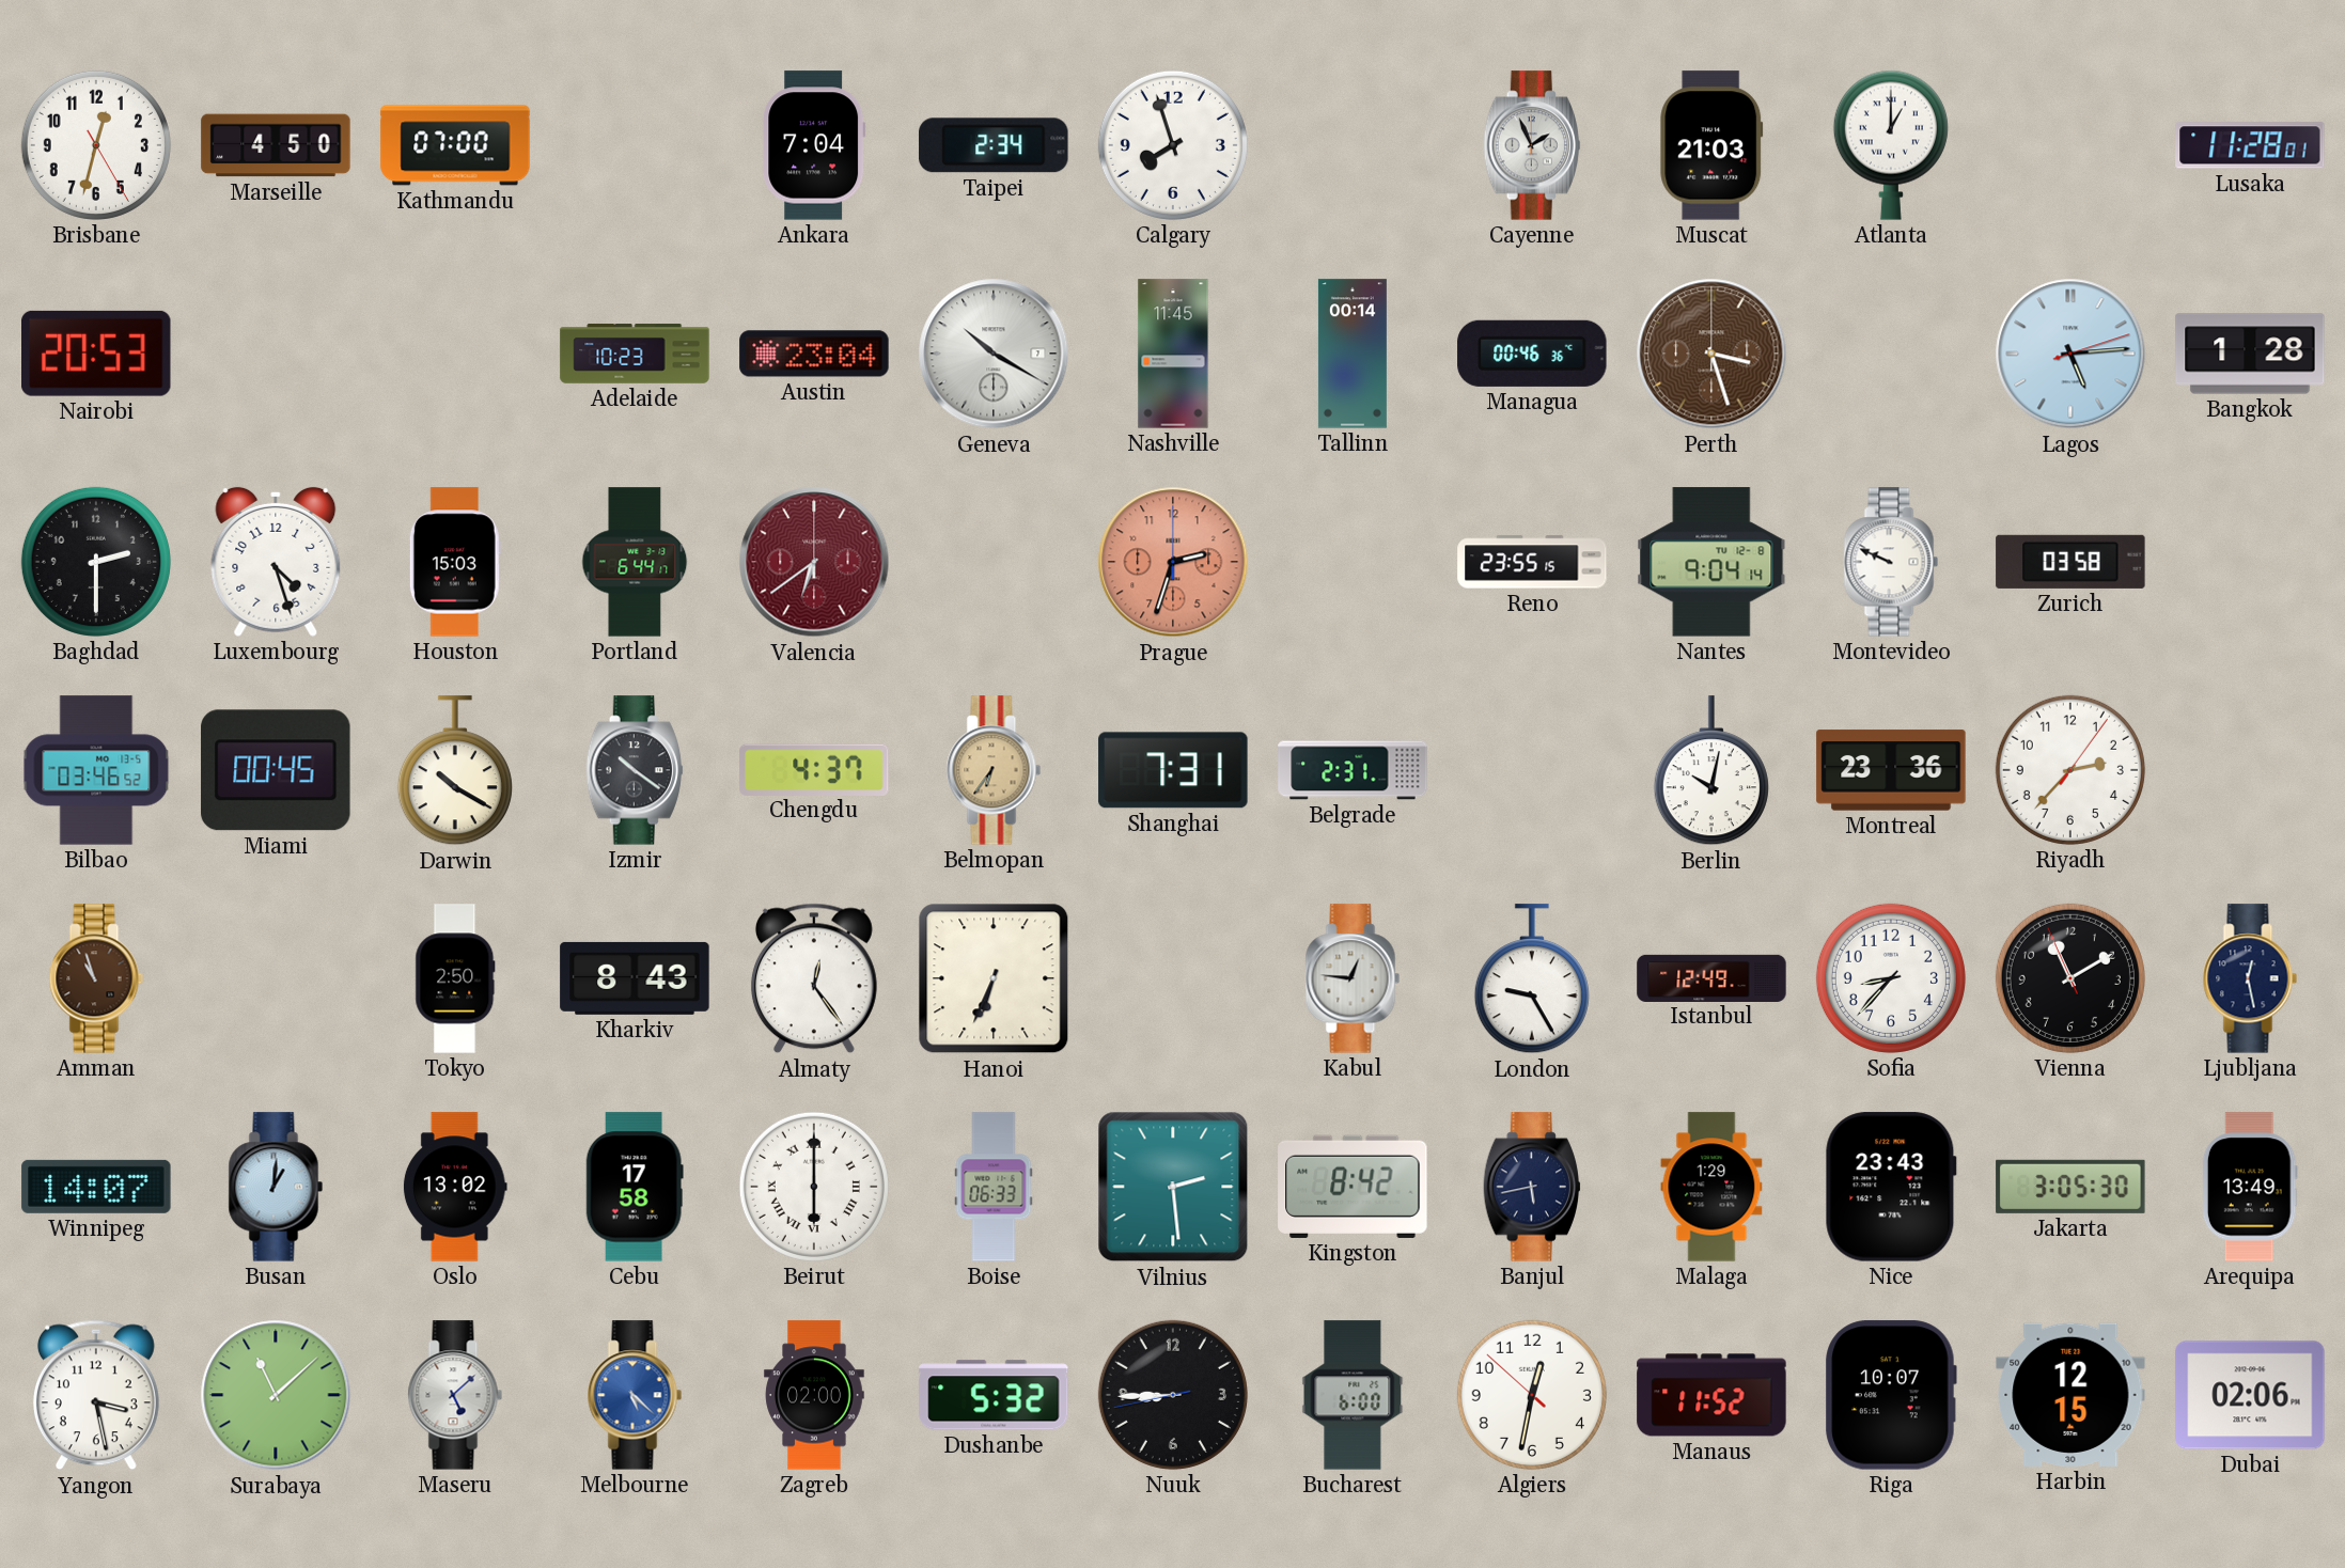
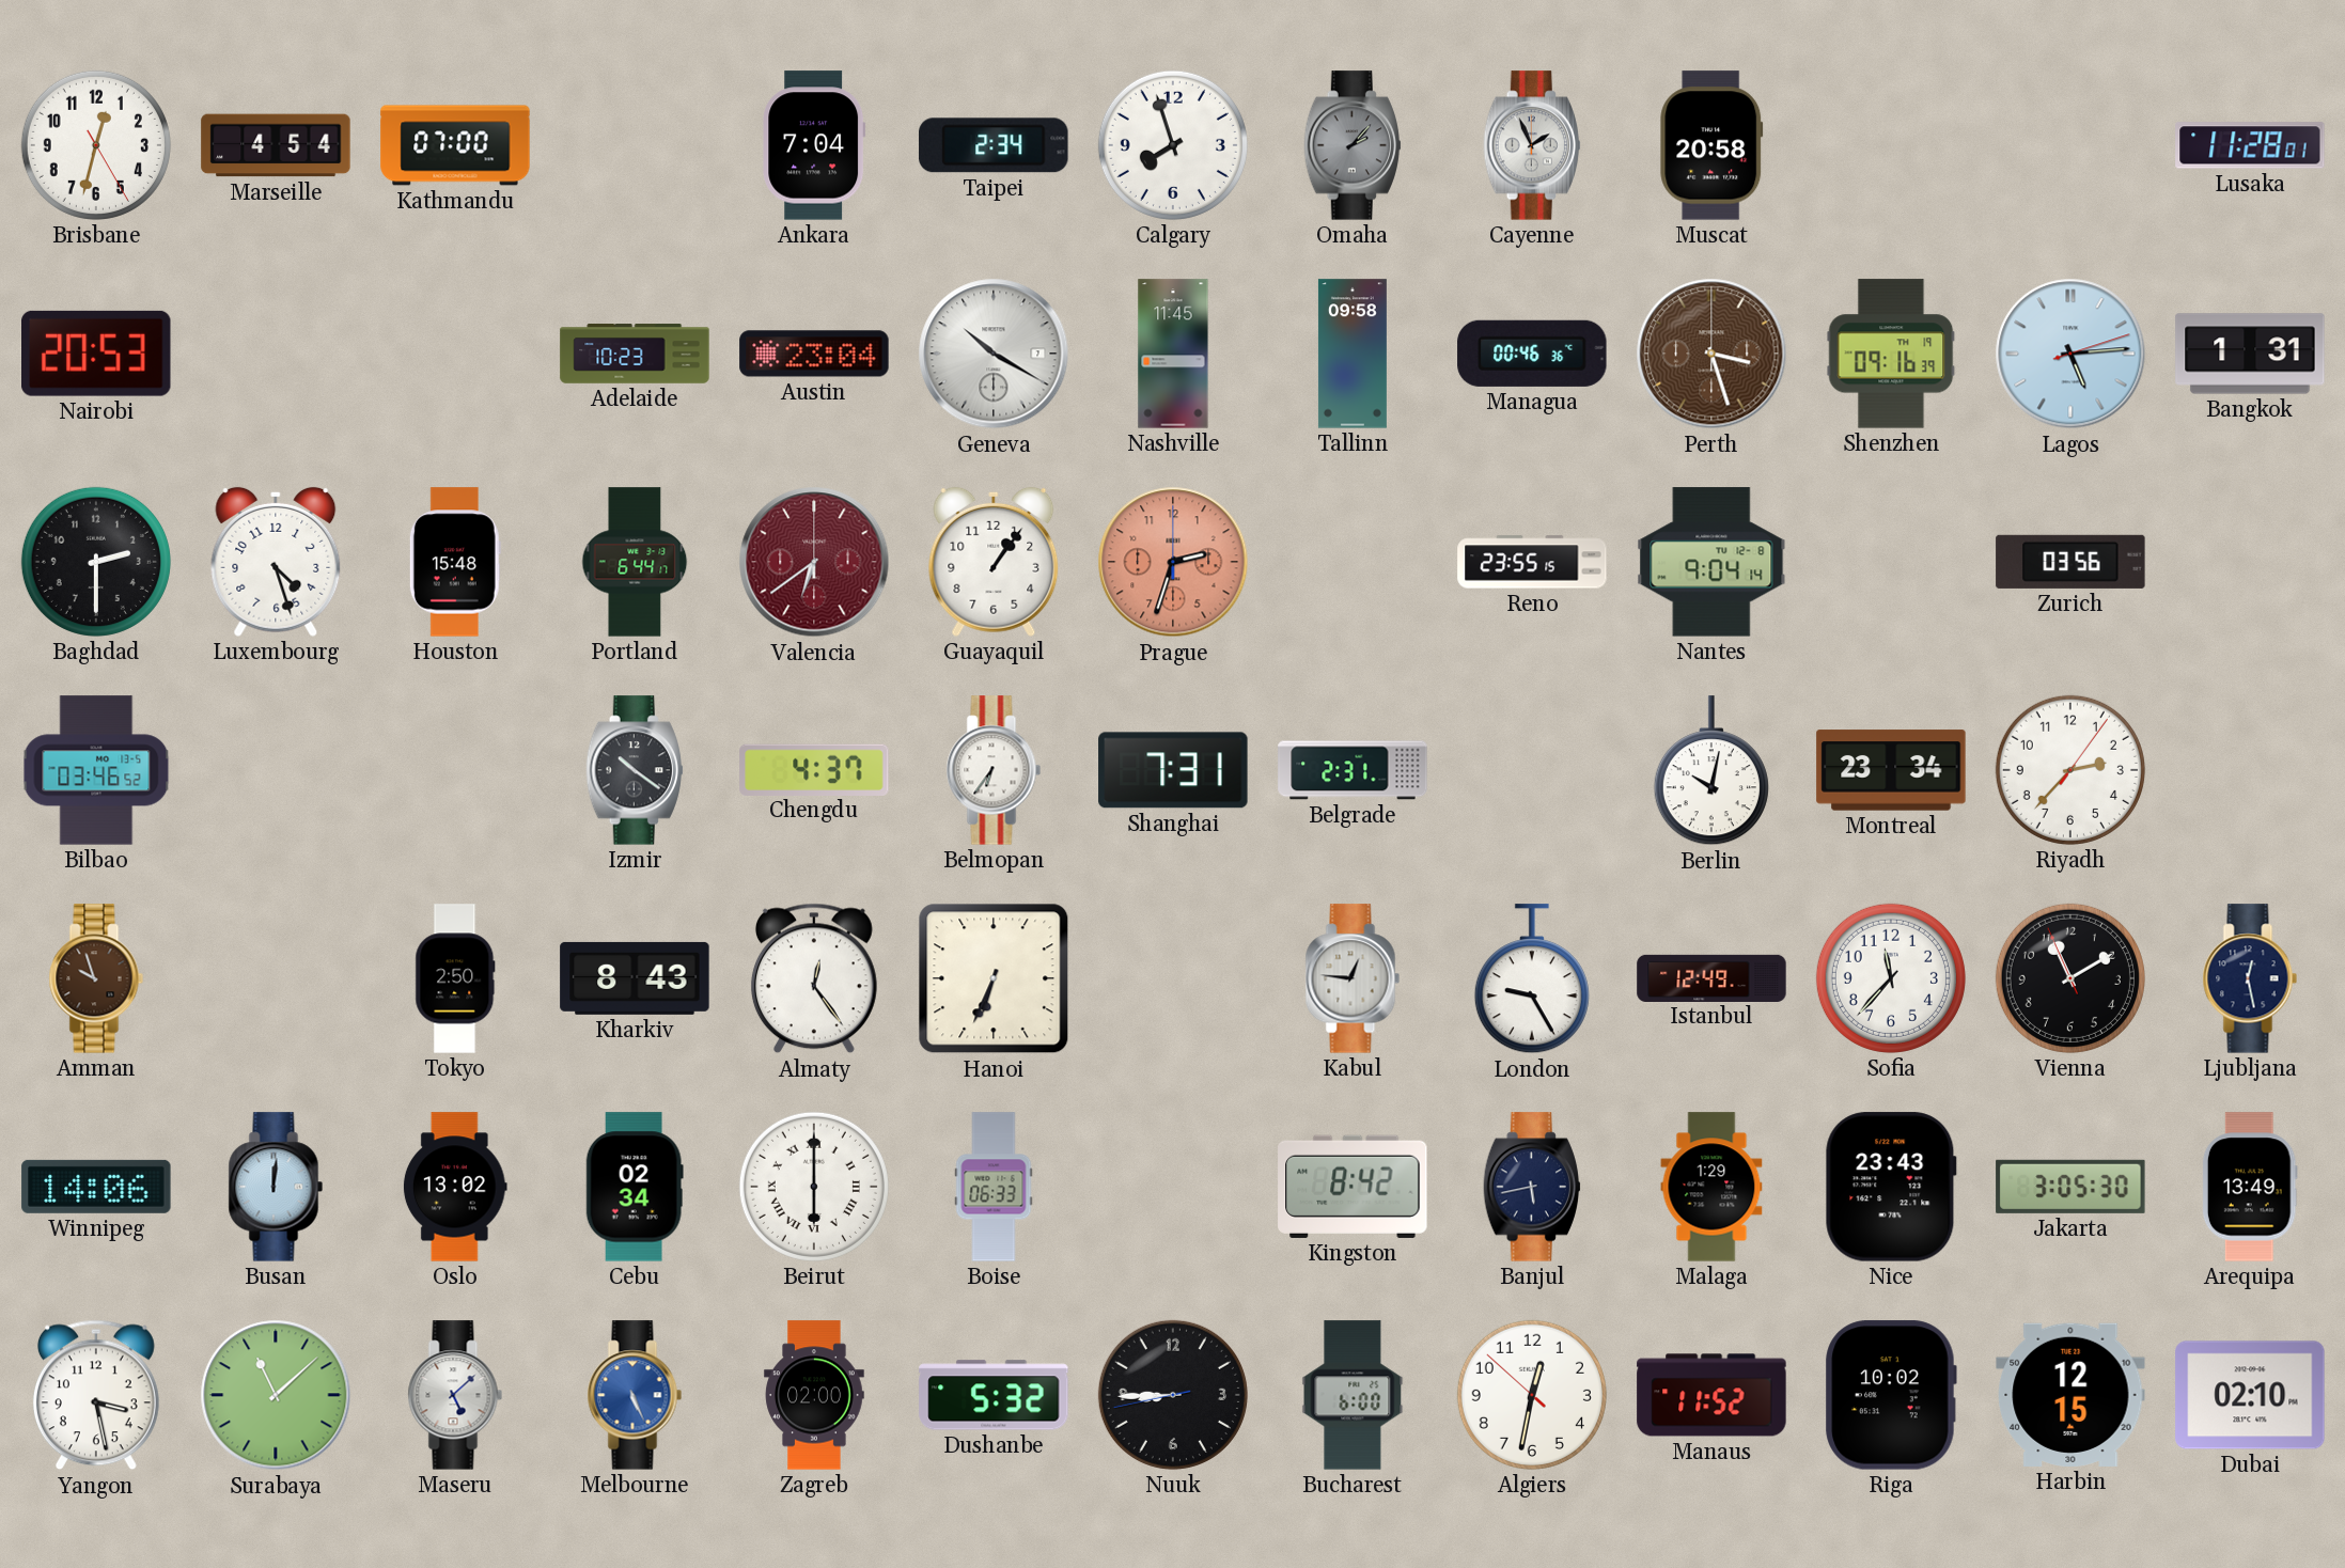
Marseille: 4:50 -> 4:54
Omaha: none -> 2:07
Muscat: 21:03 -> 20:58
Atlanta: 1:00 -> none
Tallinn: 00:14 -> 09:58
Shenzhen: none -> 09:16
Bangkok: 1:28 -> 1:31
Houston: 15:03 -> 15:48
Guayaquil: none -> 1:06
Montevideo: 9:49 -> none
Zurich: 03:58 -> 03:56
Miami: 00:45 -> none
Darwin: 10:20 -> none
Belmopan dial: champagne -> white
Montreal: 23:36 -> 23:34
Amman: 10:57 -> 9:57
Sofia: 8:37 -> 11:37
Winnipeg: 14:07 -> 14:06
Busan: 1:01 -> 12:01
Cebu: 17:58 -> 02:34
Vilnius: 2:29 -> none
Melbourne: 5:22 -> 5:26
Riga: 10:07 -> 10:02
Dubai: 02:06 -> 02:10
